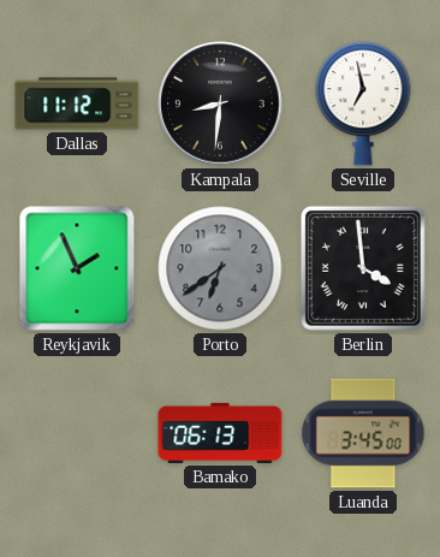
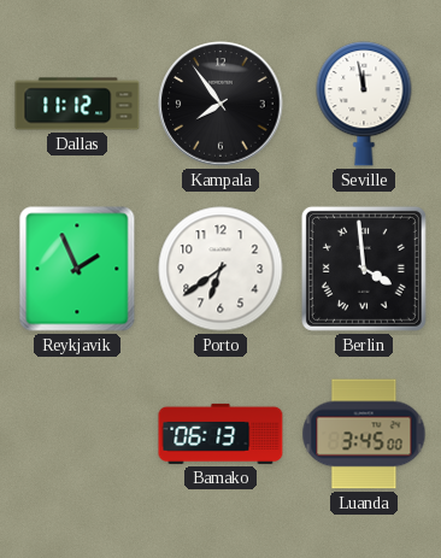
Kampala: 8:31 -> 7:54
Seville: 6:58 -> 11:58
Porto dial: grey -> white
